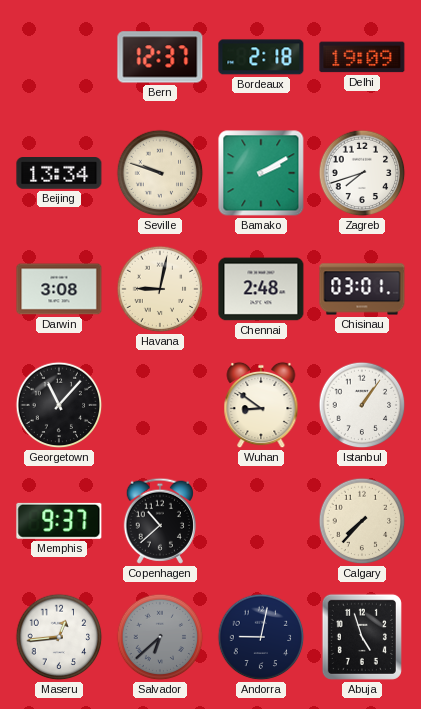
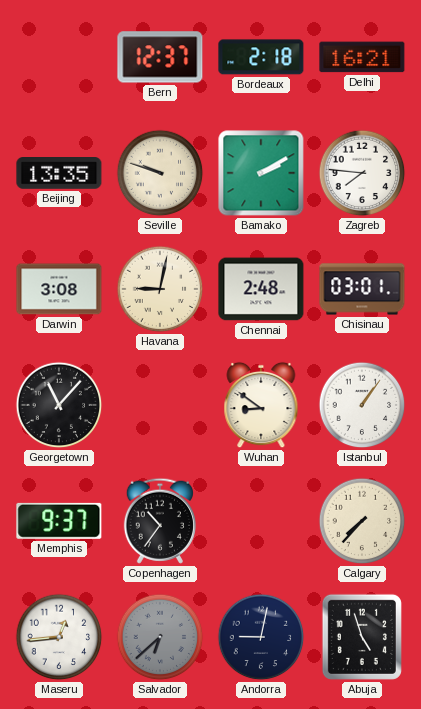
Delhi: 19:09 -> 16:21
Beijing: 13:34 -> 13:35
Zagreb: 7:42 -> 7:46
Copenhagen: 10:38 -> 10:36
